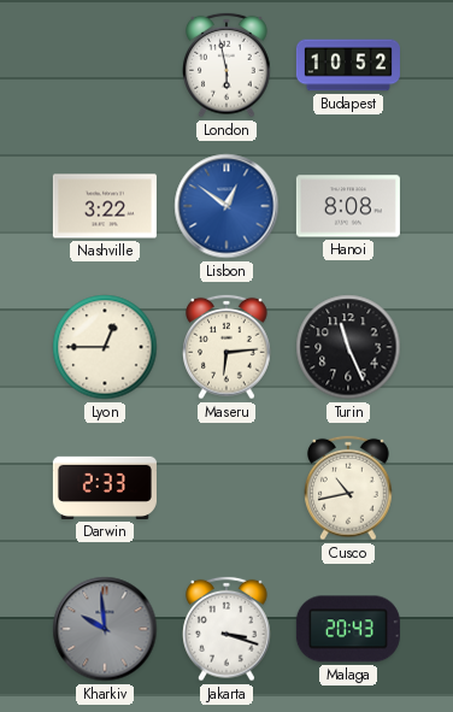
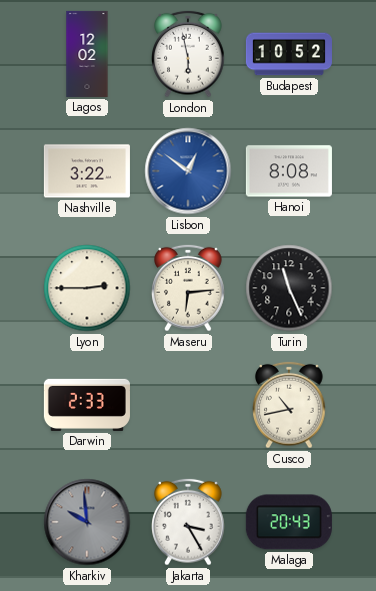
Lagos: none -> 12:02
Lyon: 12:45 -> 2:45
Jakarta: 3:18 -> 3:25
